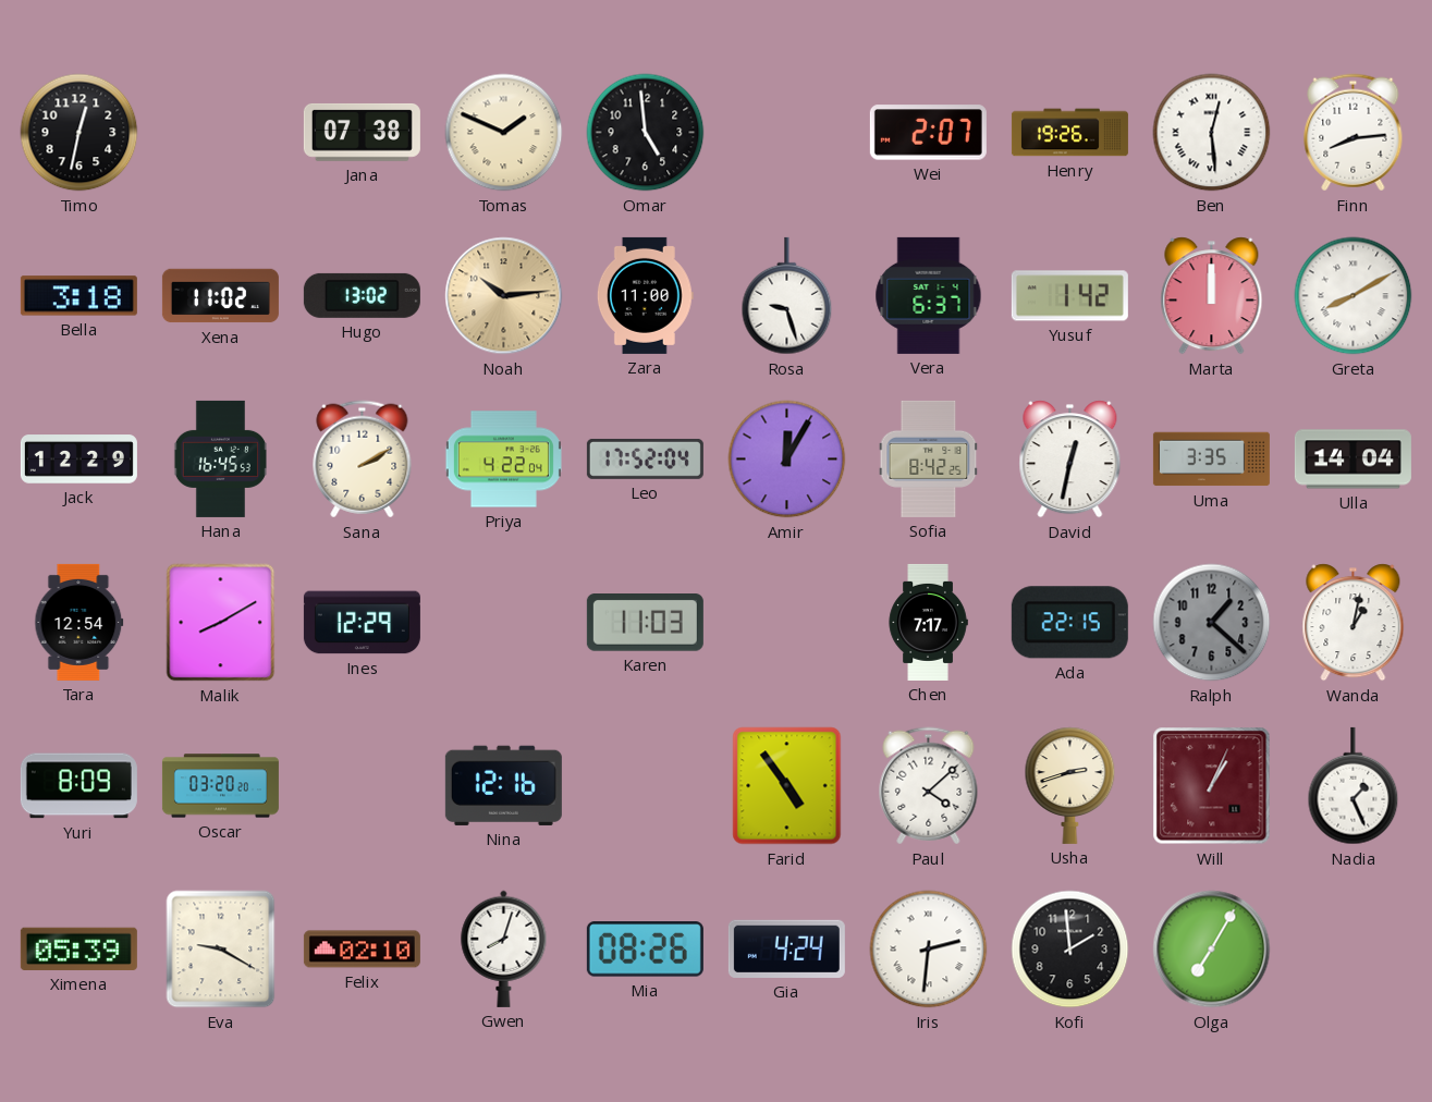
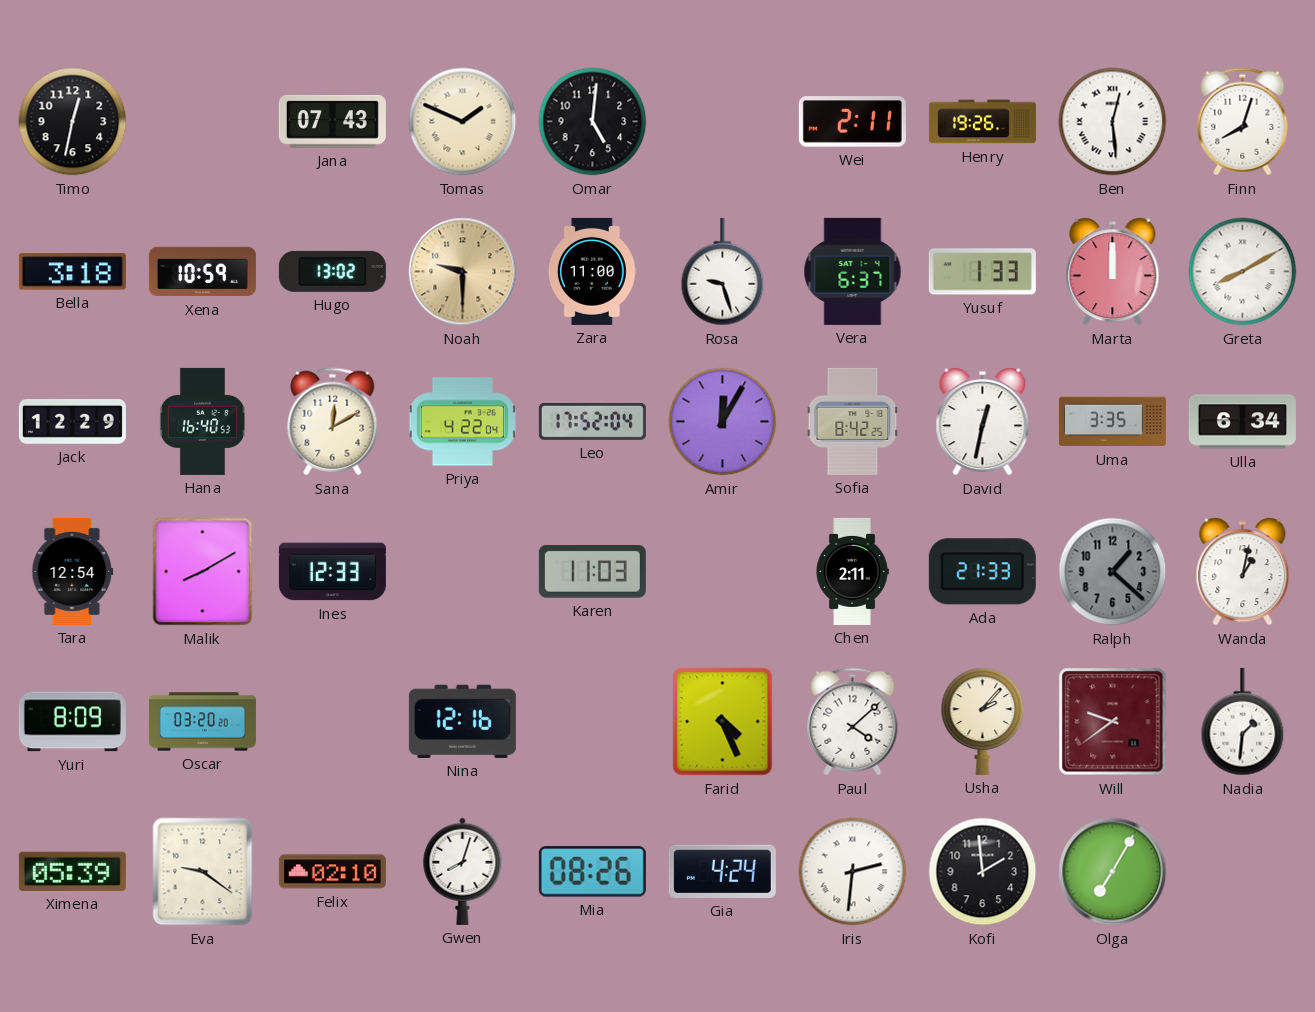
Jana: 07:38 -> 07:43
Omar: 4:59 -> 5:01
Wei: 2:07 -> 2:11
Finn: 8:14 -> 8:03
Xena: 11:02 -> 10:59
Noah: 10:14 -> 9:30
Yusuf: 1:42 -> 1:33
Hana: 16:45 -> 16:40
Sana: 2:10 -> 12:10
Ulla: 14:04 -> 6:34
Ines: 12:29 -> 12:33
Chen: 7:17 -> 2:11
Ada: 22:15 -> 21:33
Farid: 4:54 -> 4:26
Usha: 2:42 -> 2:07
Will: 1:04 -> 9:39
Nadia: 1:26 -> 1:31
Eva: 9:20 -> 9:21
